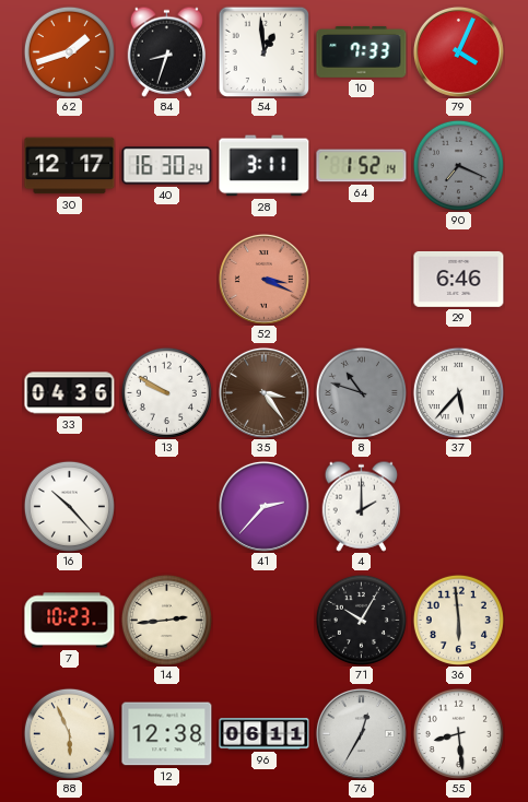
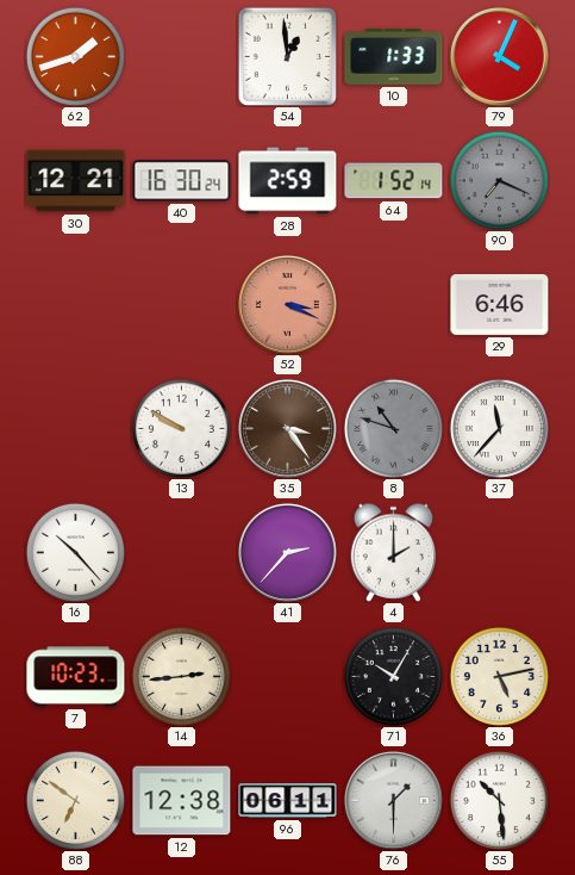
84: 8:33 -> none
10: 7:33 -> 1:33
30: 12:17 -> 12:21
28: 3:11 -> 2:59
33: 04:36 -> none
37: 5:37 -> 11:37
36: 5:59 -> 5:13
88: 5:56 -> 6:51
76: 12:35 -> 1:30
55: 8:29 -> 10:29
